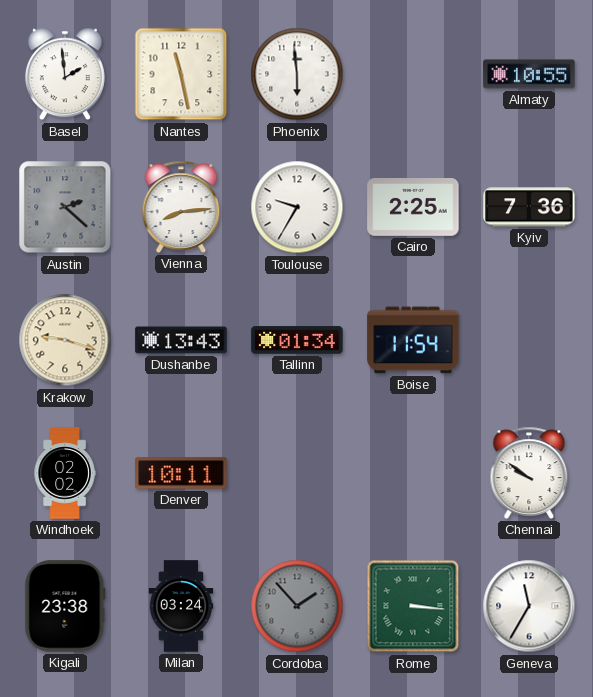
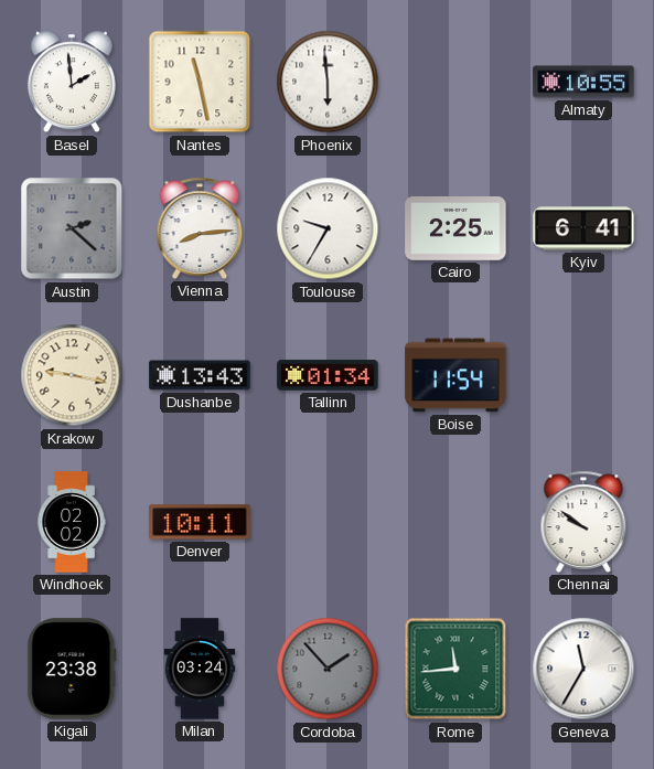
Kyiv: 7:36 -> 6:41
Krakow: 9:18 -> 9:17
Rome: 3:16 -> 11:44
